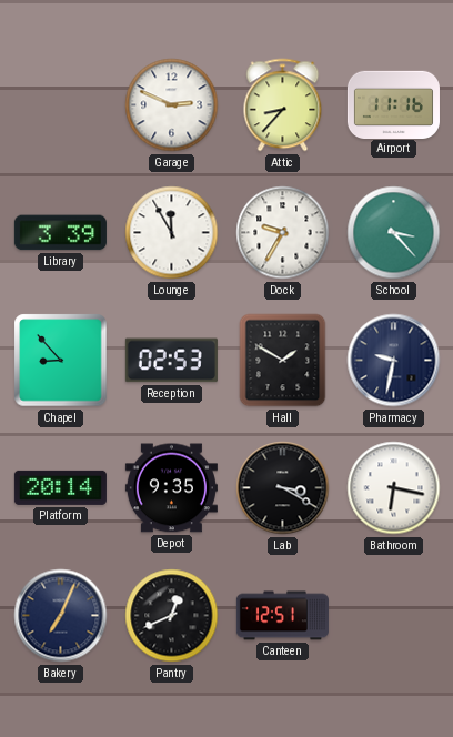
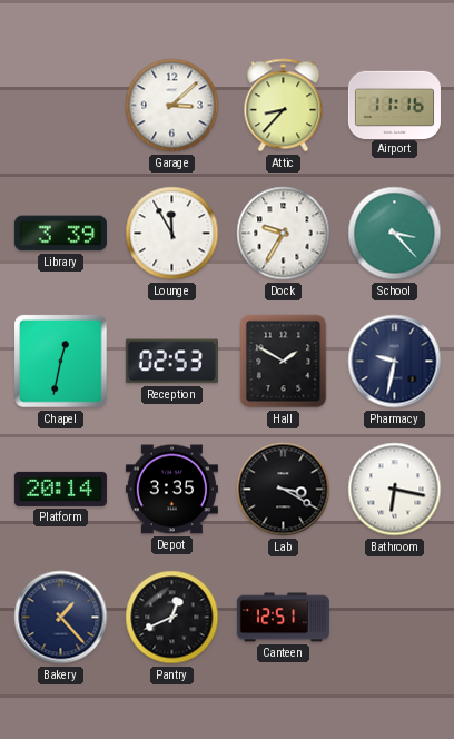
Garage: 2:49 -> 3:08
Chapel: 8:53 -> 12:32
Depot: 9:35 -> 3:35
Bakery: 7:04 -> 1:23
